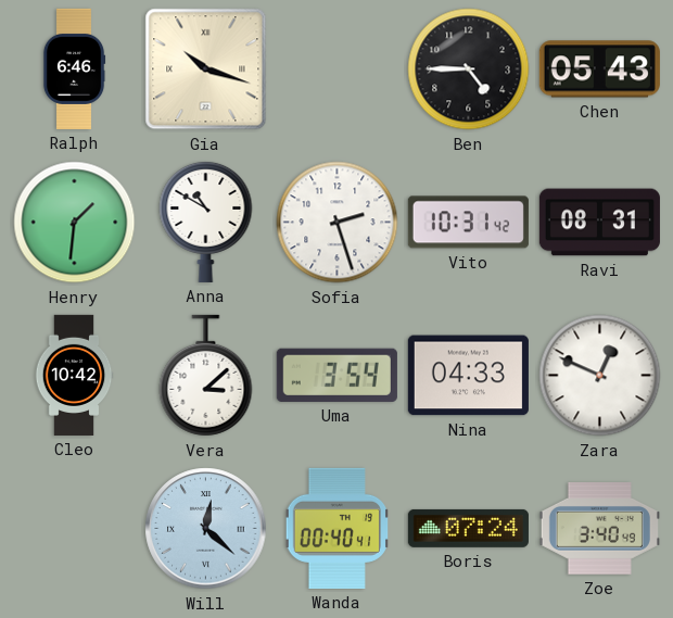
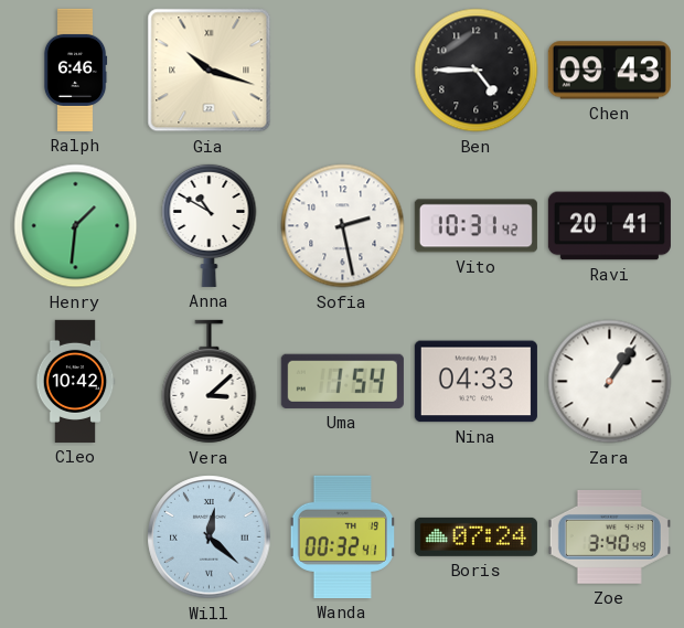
Chen: 05:43 -> 09:43
Sofia: 2:27 -> 2:28
Ravi: 08:31 -> 20:41
Uma: 3:54 -> 1:54
Zara: 12:49 -> 1:06
Wanda: 00:40 -> 00:32
